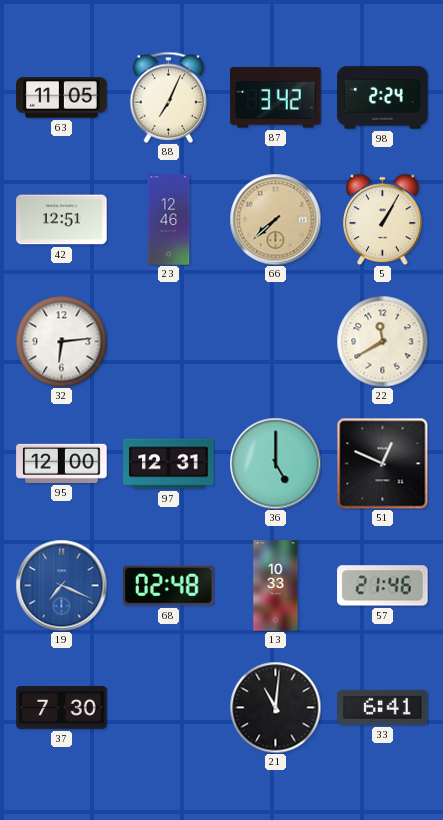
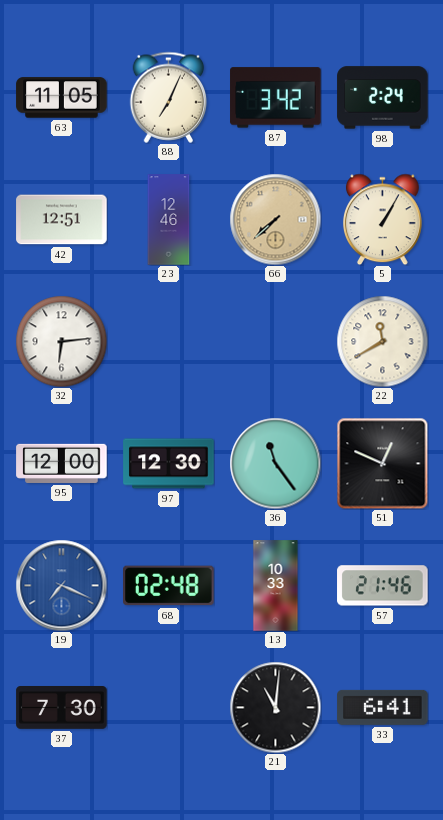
97: 12:31 -> 12:30
36: 5:00 -> 11:24
